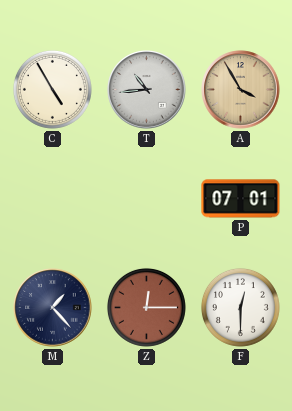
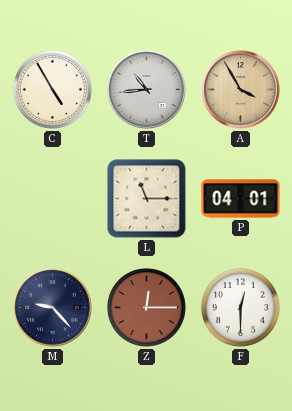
L: none -> 11:15
P: 07:01 -> 04:01
M: 1:23 -> 9:23
